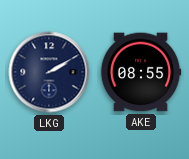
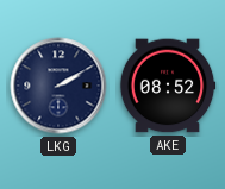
AKE: 08:55 -> 08:52
